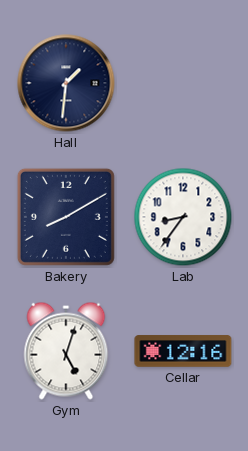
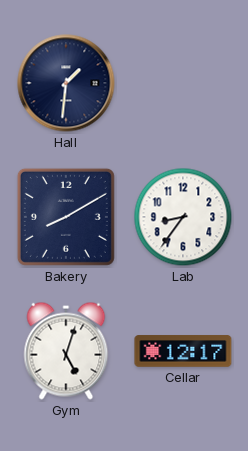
Cellar: 12:16 -> 12:17
